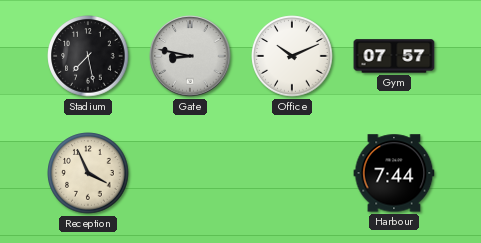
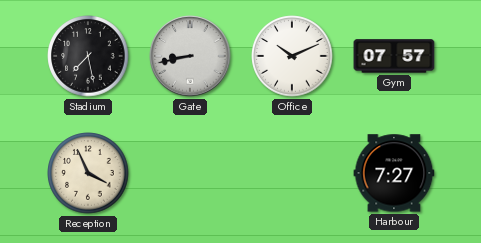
Gate: 8:47 -> 8:43
Harbour: 7:44 -> 7:27
